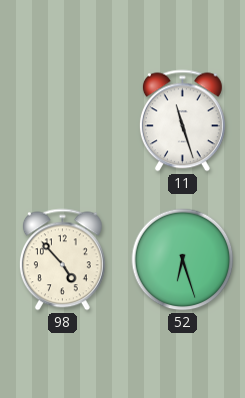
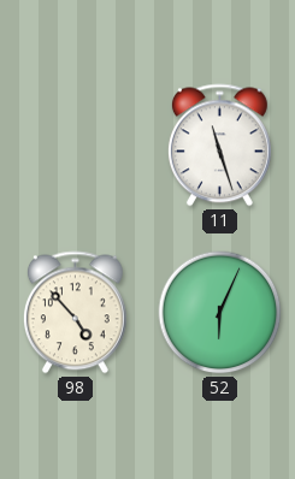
52: 6:27 -> 6:04
